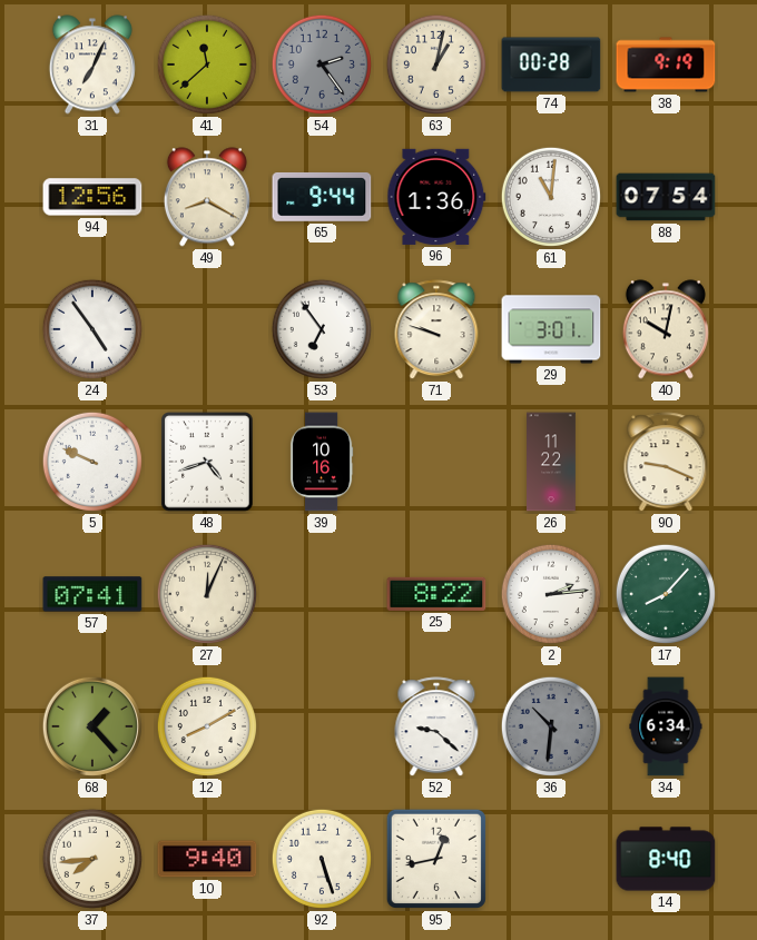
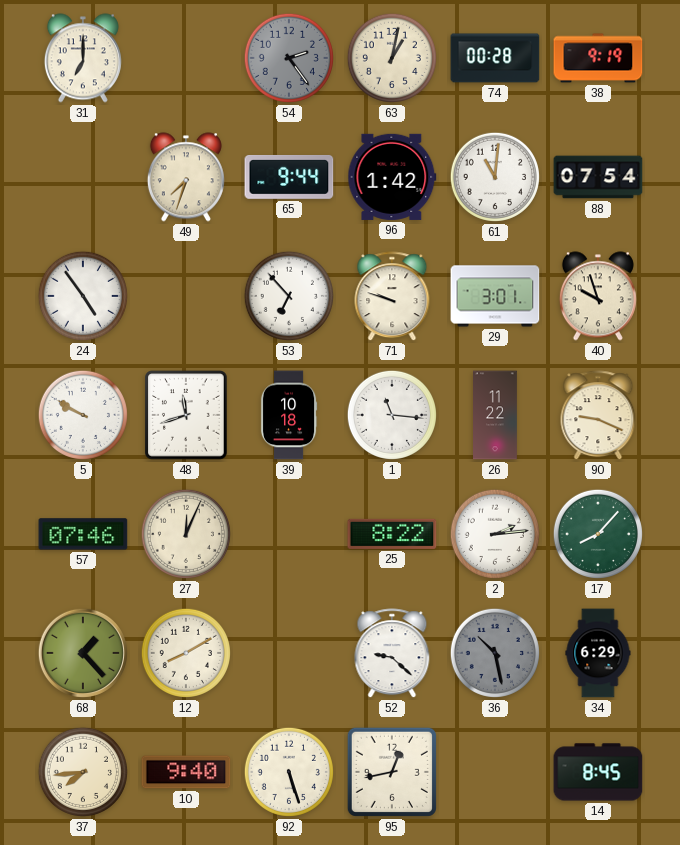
31: 7:04 -> 7:00
41: 11:38 -> none
94: 12:56 -> none
49: 8:20 -> 7:33
96: 1:36 -> 1:42
53: 6:54 -> 6:53
40: 10:02 -> 9:57
5: 9:49 -> 9:50
48: 4:42 -> 11:42
39: 10:16 -> 10:18
1: none -> 11:16
57: 07:41 -> 07:46
36: 10:31 -> 10:28
34: 6:34 -> 6:29
14: 8:40 -> 8:45
